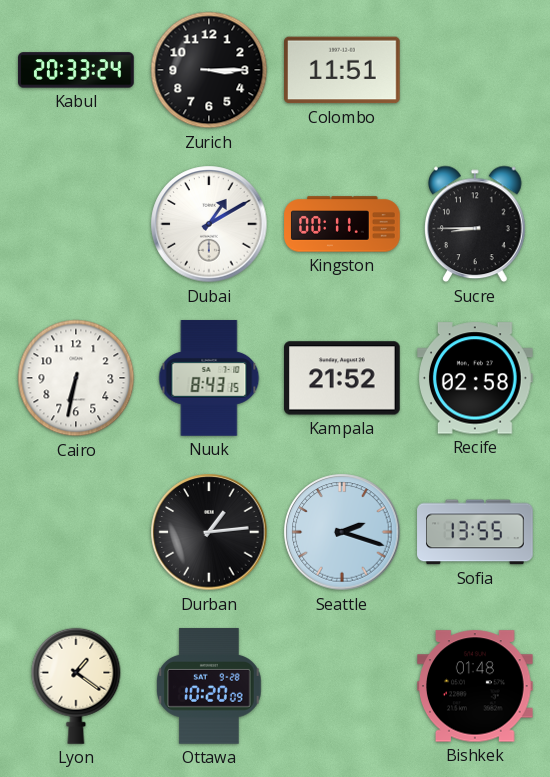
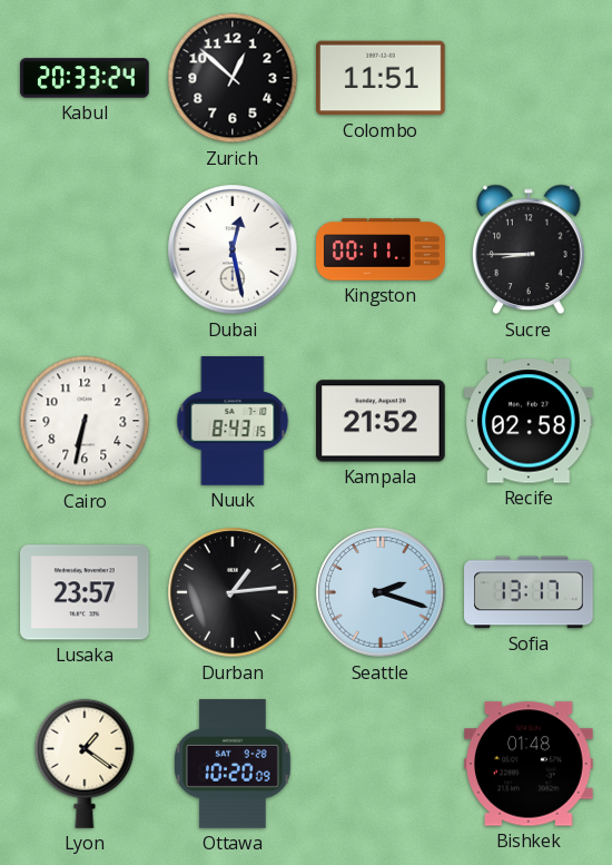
Zurich: 3:15 -> 12:52
Dubai: 1:10 -> 12:28
Lusaka: none -> 23:57
Sofia: 13:55 -> 13:17
